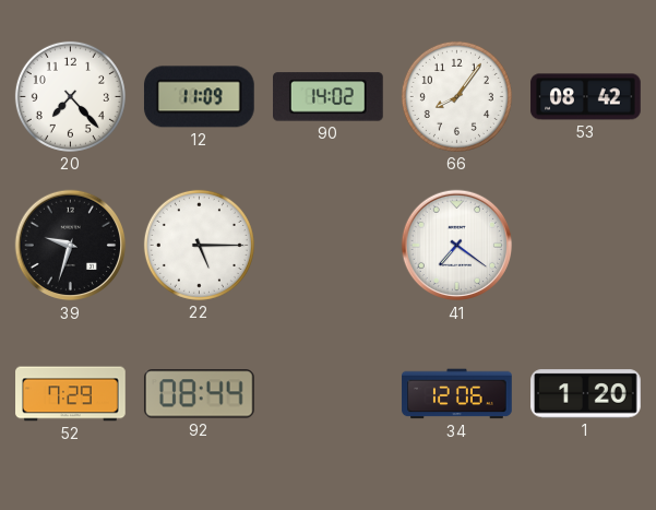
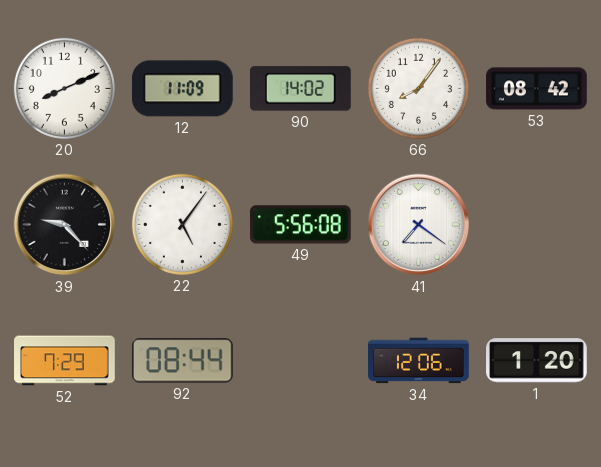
20: 7:23 -> 8:11
39: 9:33 -> 9:23
22: 5:15 -> 5:06
49: none -> 5:56
